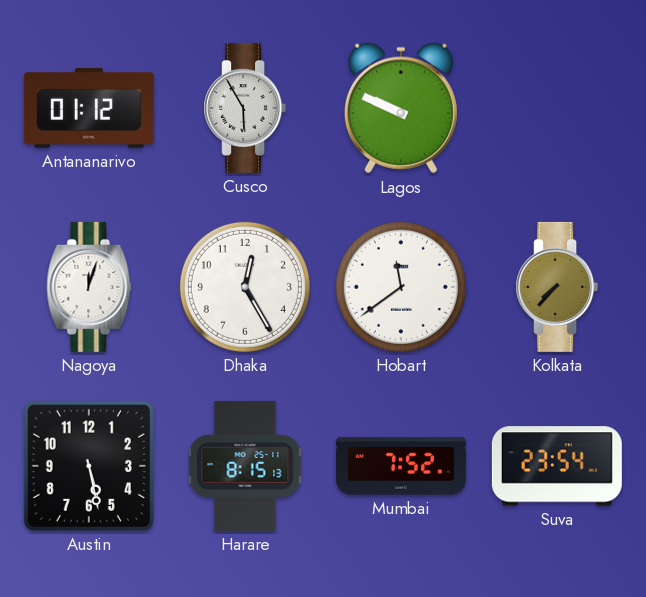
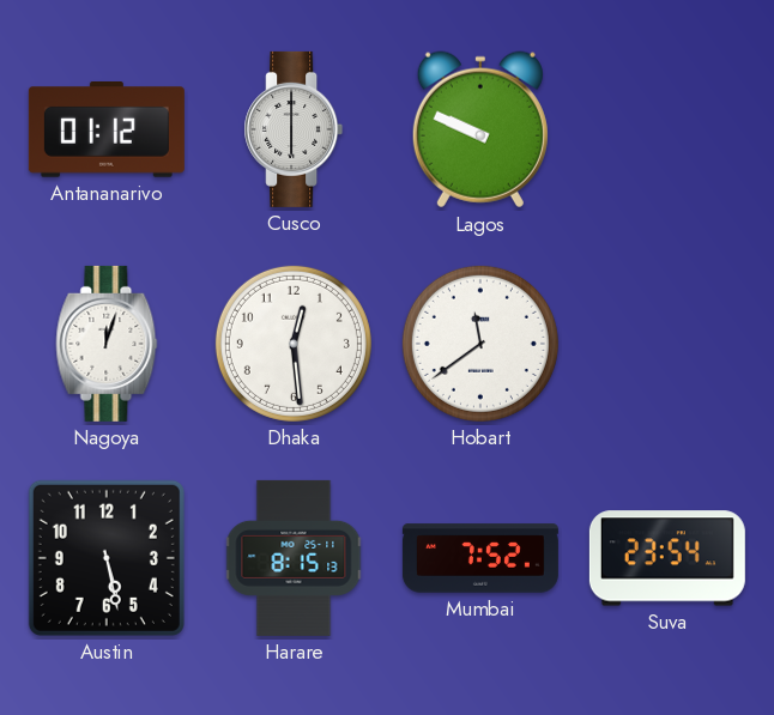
Cusco: 5:55 -> 6:00
Dhaka: 12:25 -> 12:29
Kolkata: 7:37 -> none
